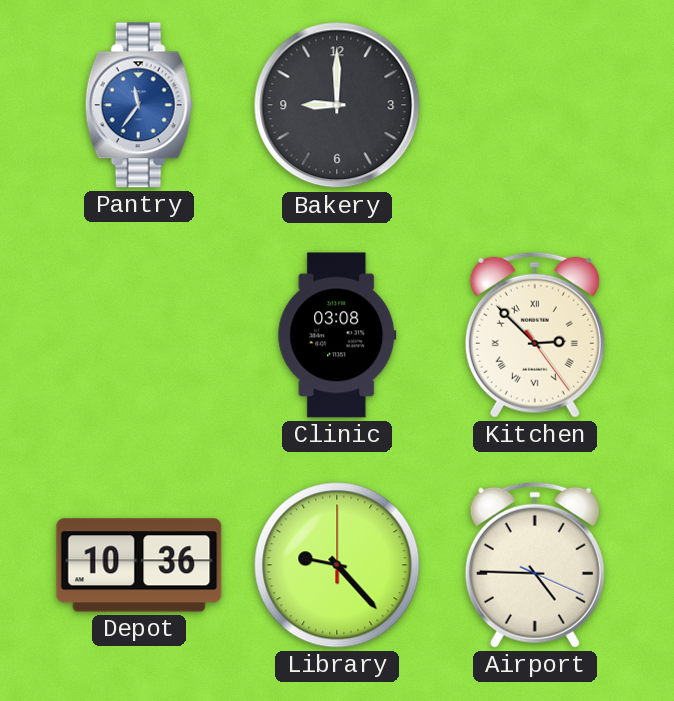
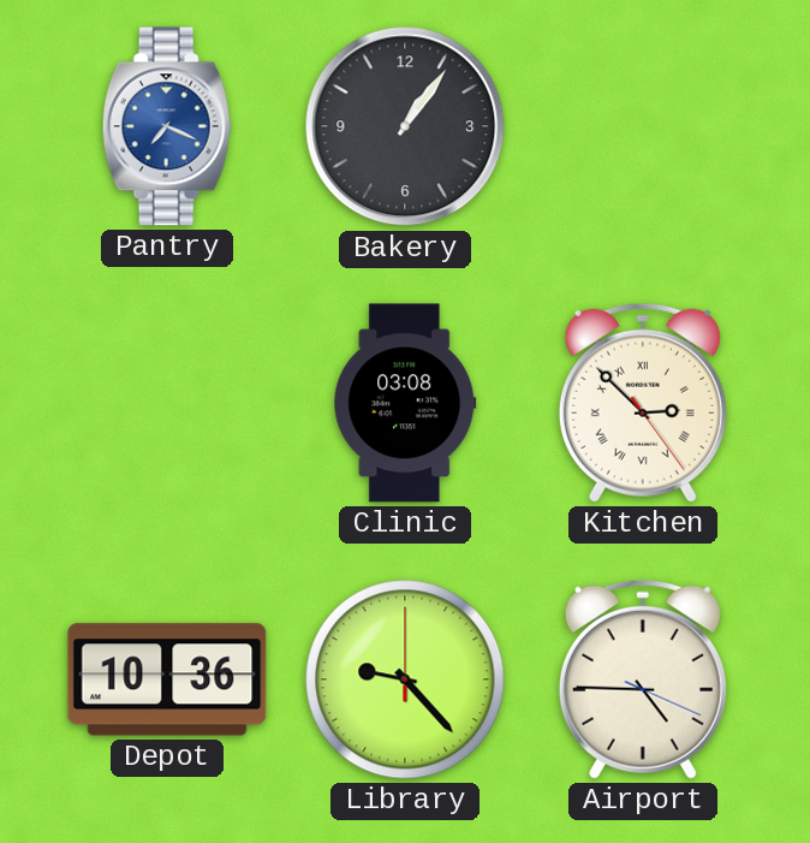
Pantry: 11:36 -> 7:19
Bakery: 9:00 -> 1:06
